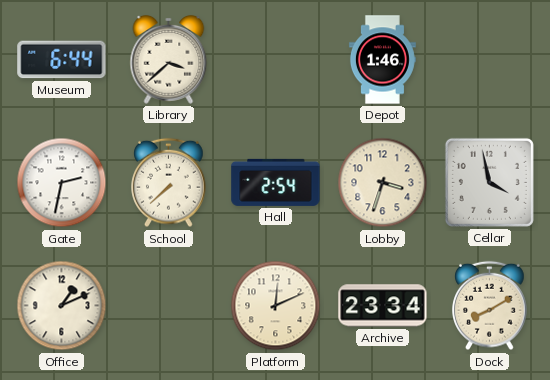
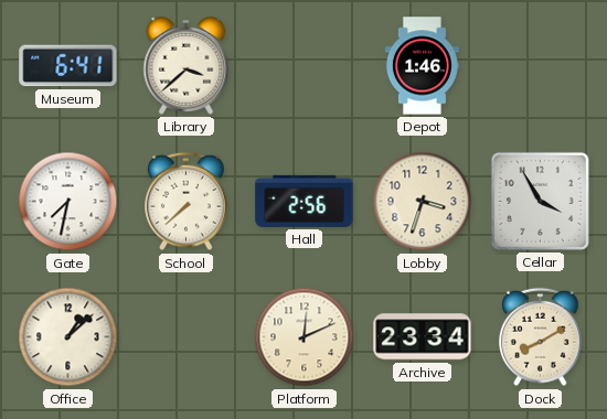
Museum: 6:44 -> 6:41
Gate: 2:32 -> 7:32
Hall: 2:54 -> 2:56
Cellar: 3:58 -> 3:55
Office: 1:11 -> 1:08
